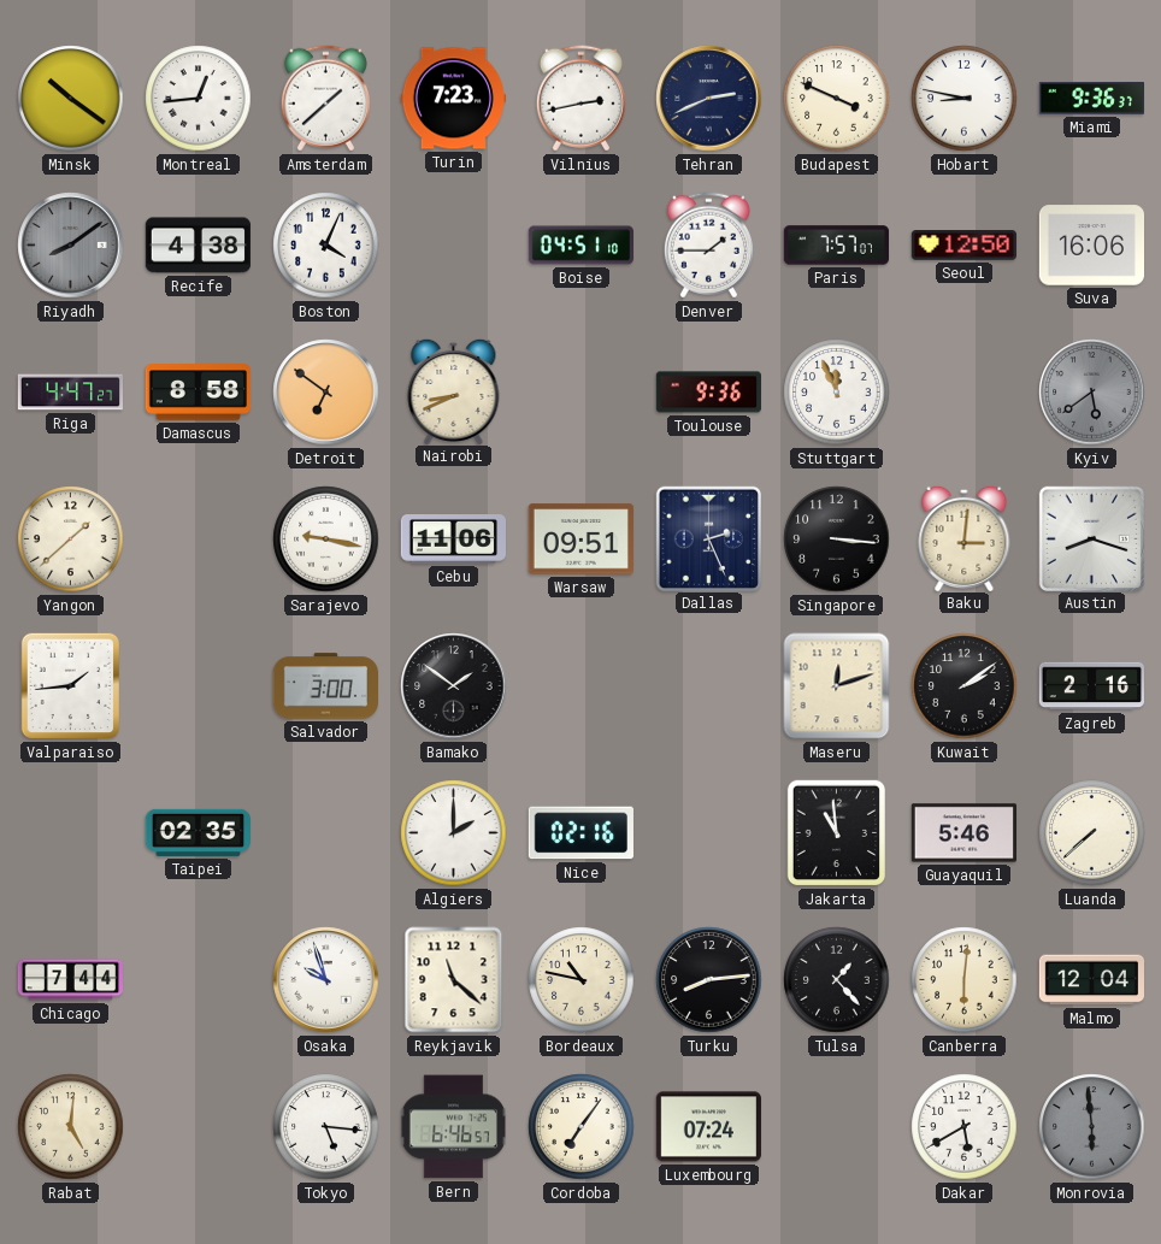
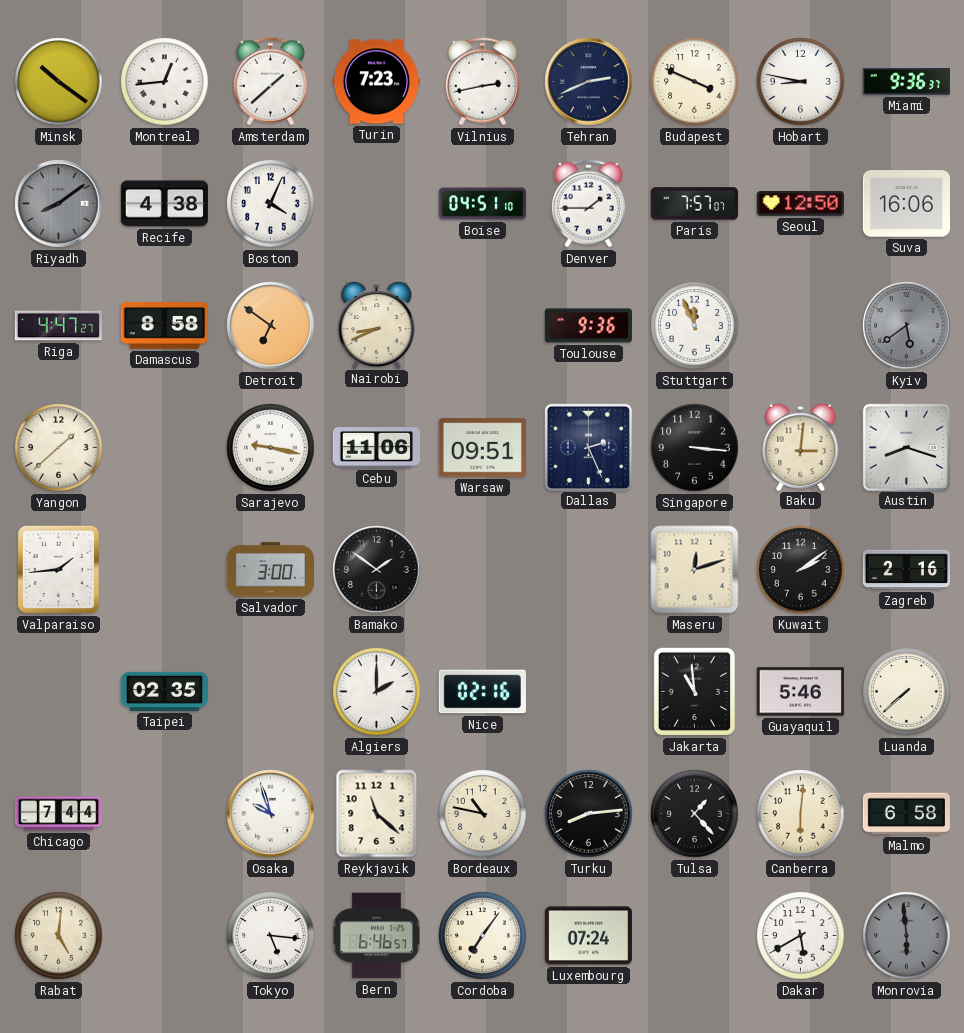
Malmo: 12:04 -> 6:58
